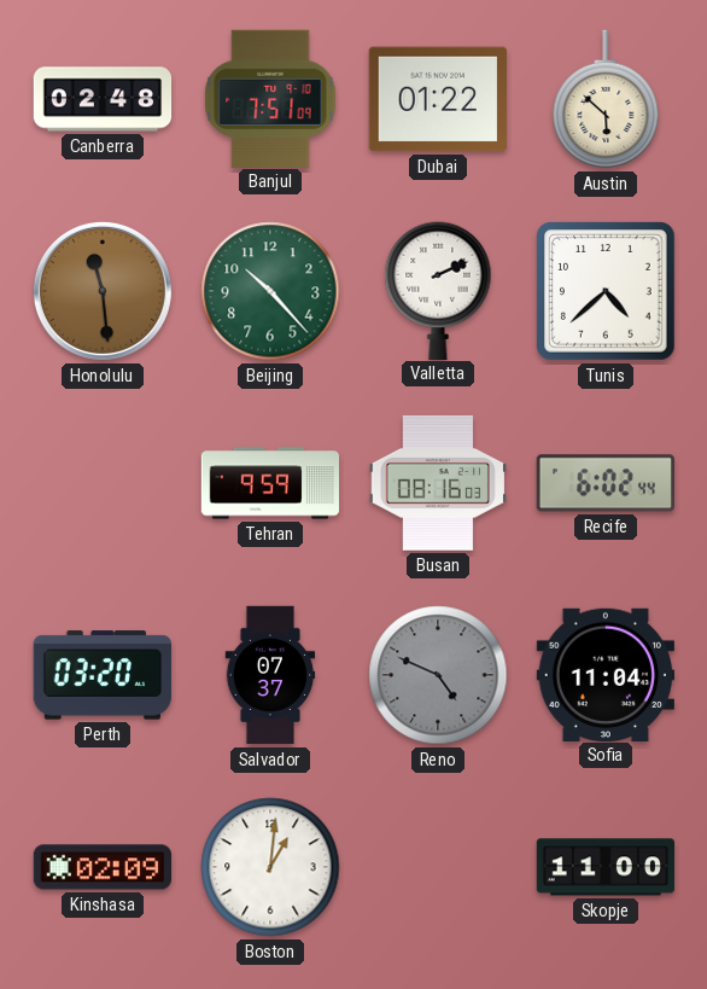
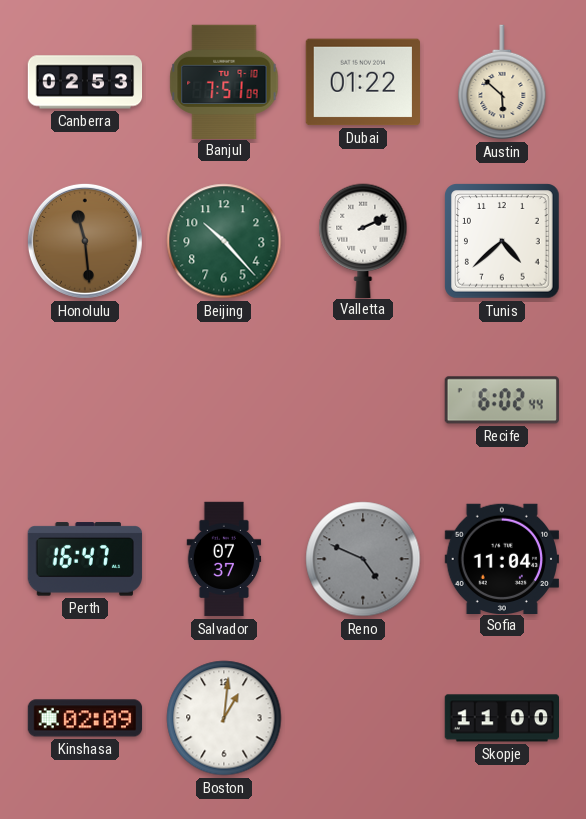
Canberra: 02:48 -> 02:53
Tehran: 9:59 -> none
Busan: 08:16 -> none
Perth: 03:20 -> 16:47
